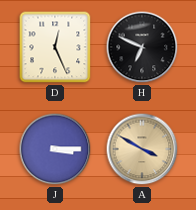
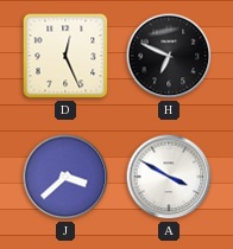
J: 3:15 -> 3:38
A dial: champagne -> white
